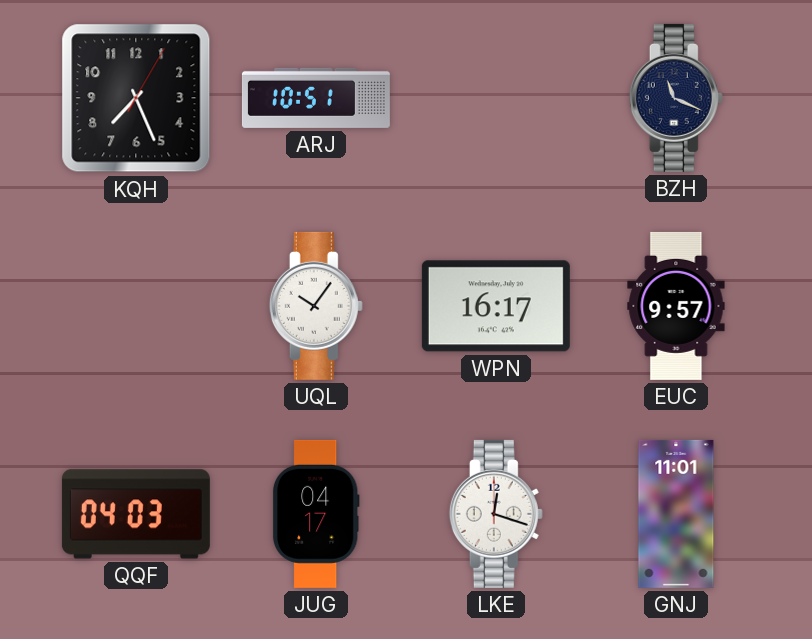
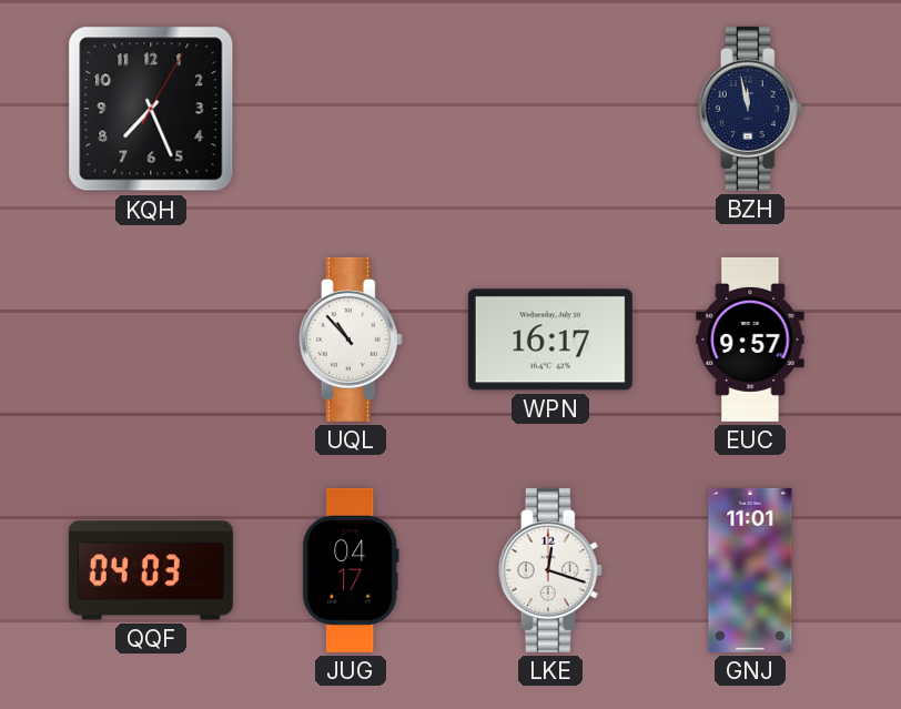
ARJ: 10:51 -> none
BZH: 11:19 -> 11:58
UQL: 10:06 -> 10:53
